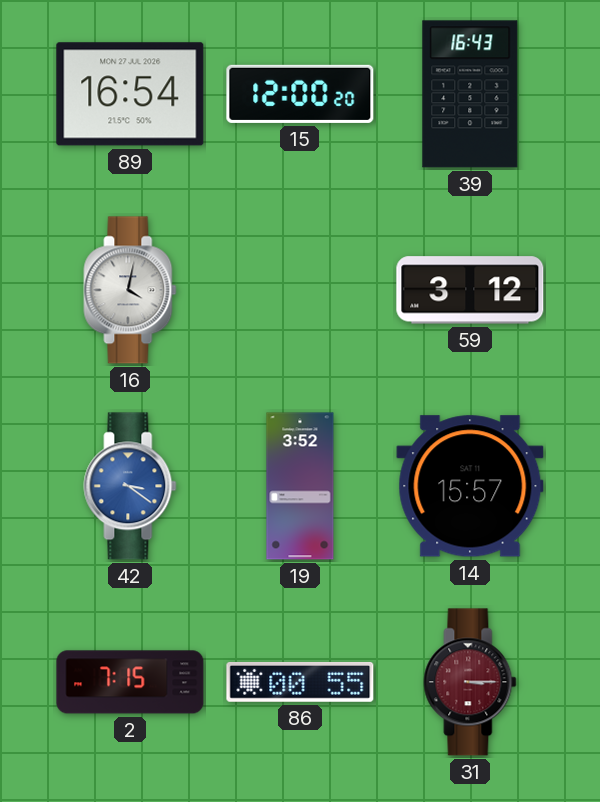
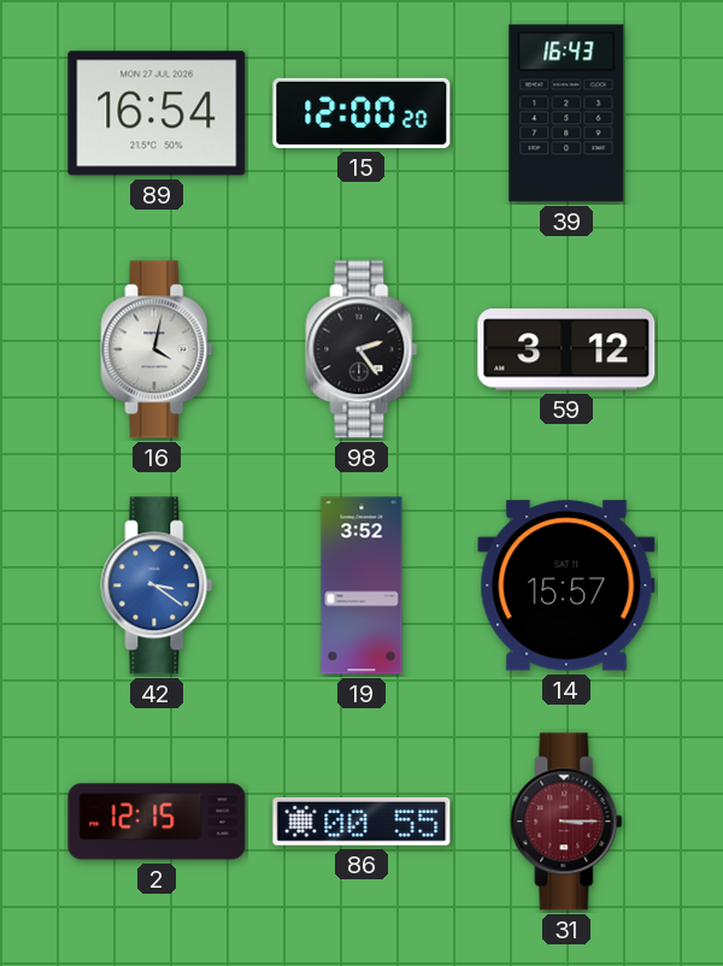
98: none -> 2:24
2: 7:15 -> 12:15
